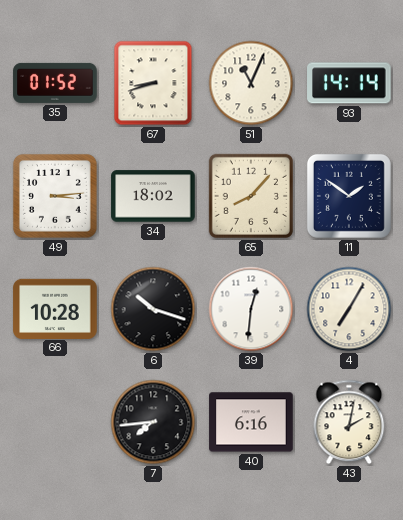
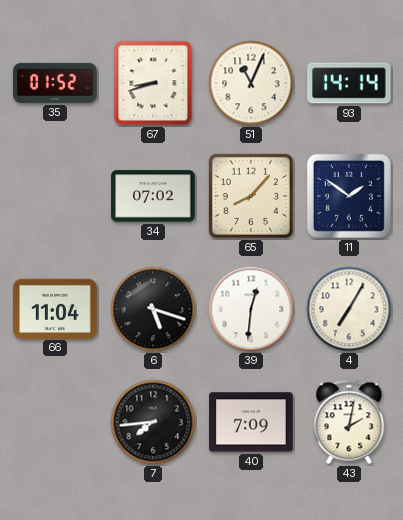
49: 3:14 -> none
34: 18:02 -> 07:02
66: 10:28 -> 11:04
6: 10:18 -> 5:18
40: 6:16 -> 7:09
